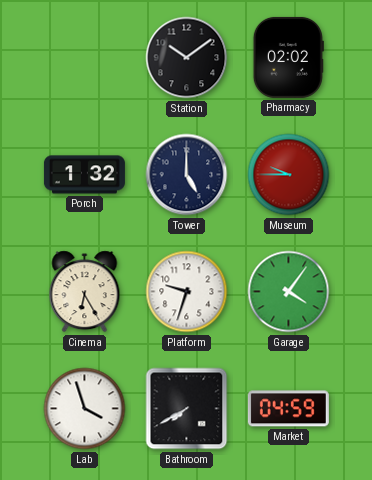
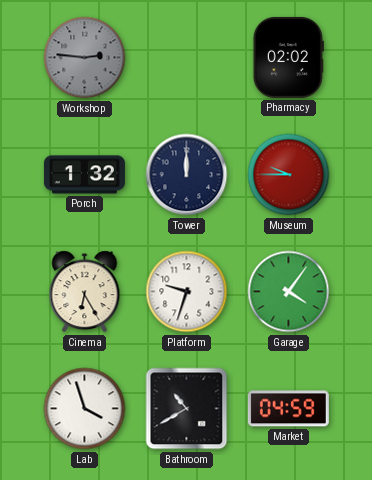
Workshop: none -> 2:46
Station: 10:09 -> none
Tower: 5:00 -> 12:00
Bathroom: 7:40 -> 10:40
